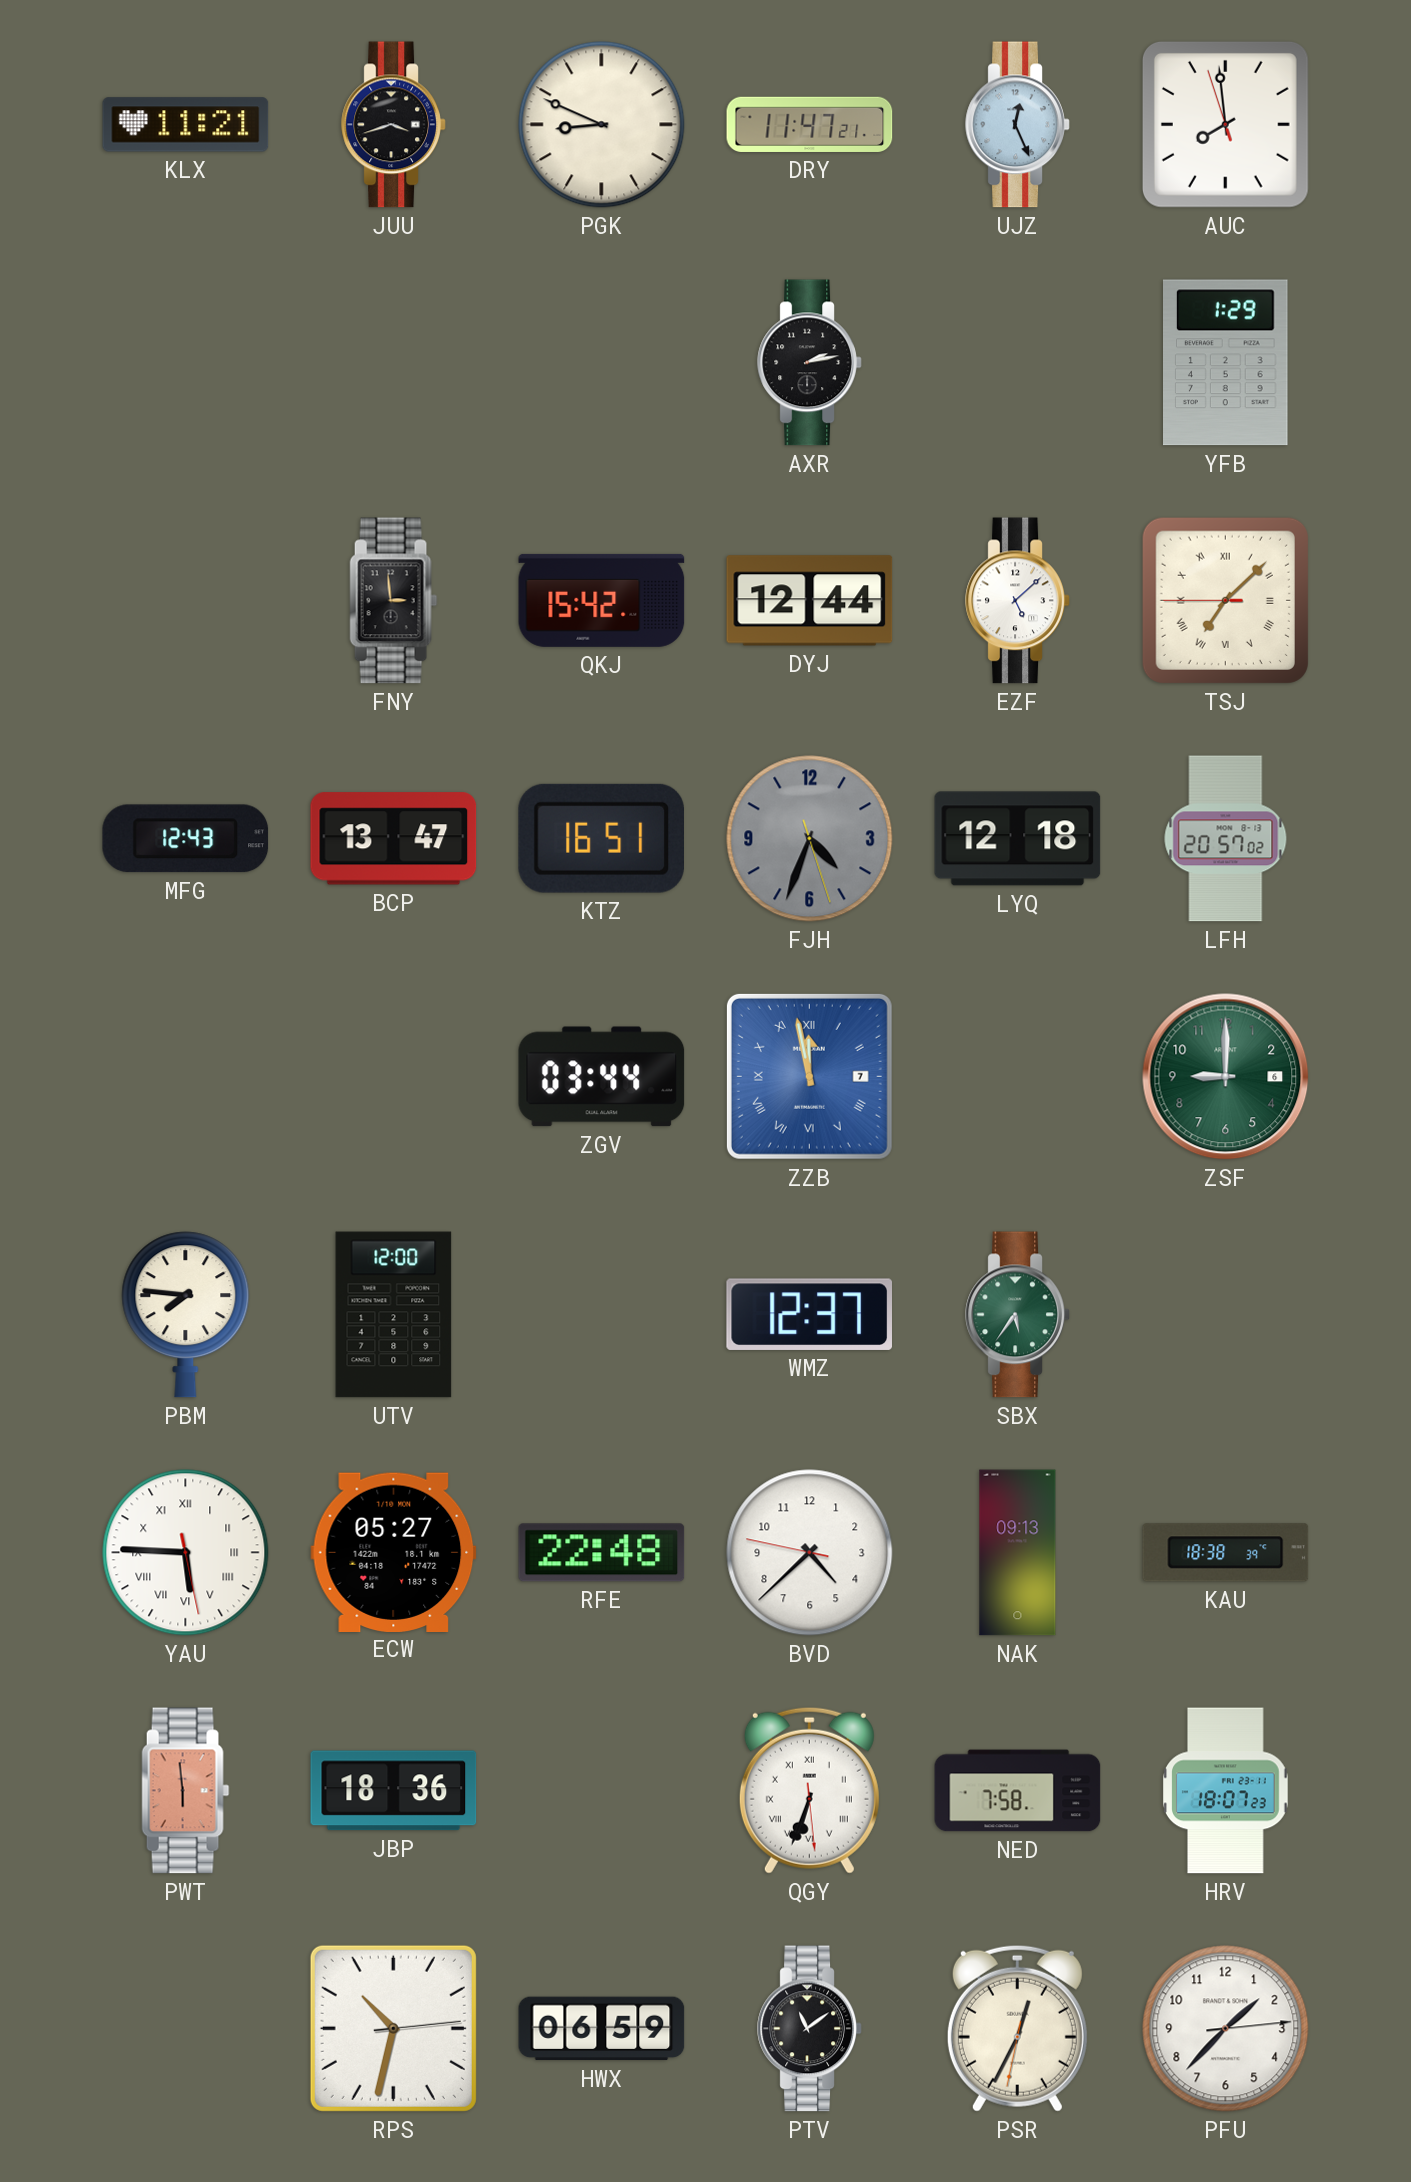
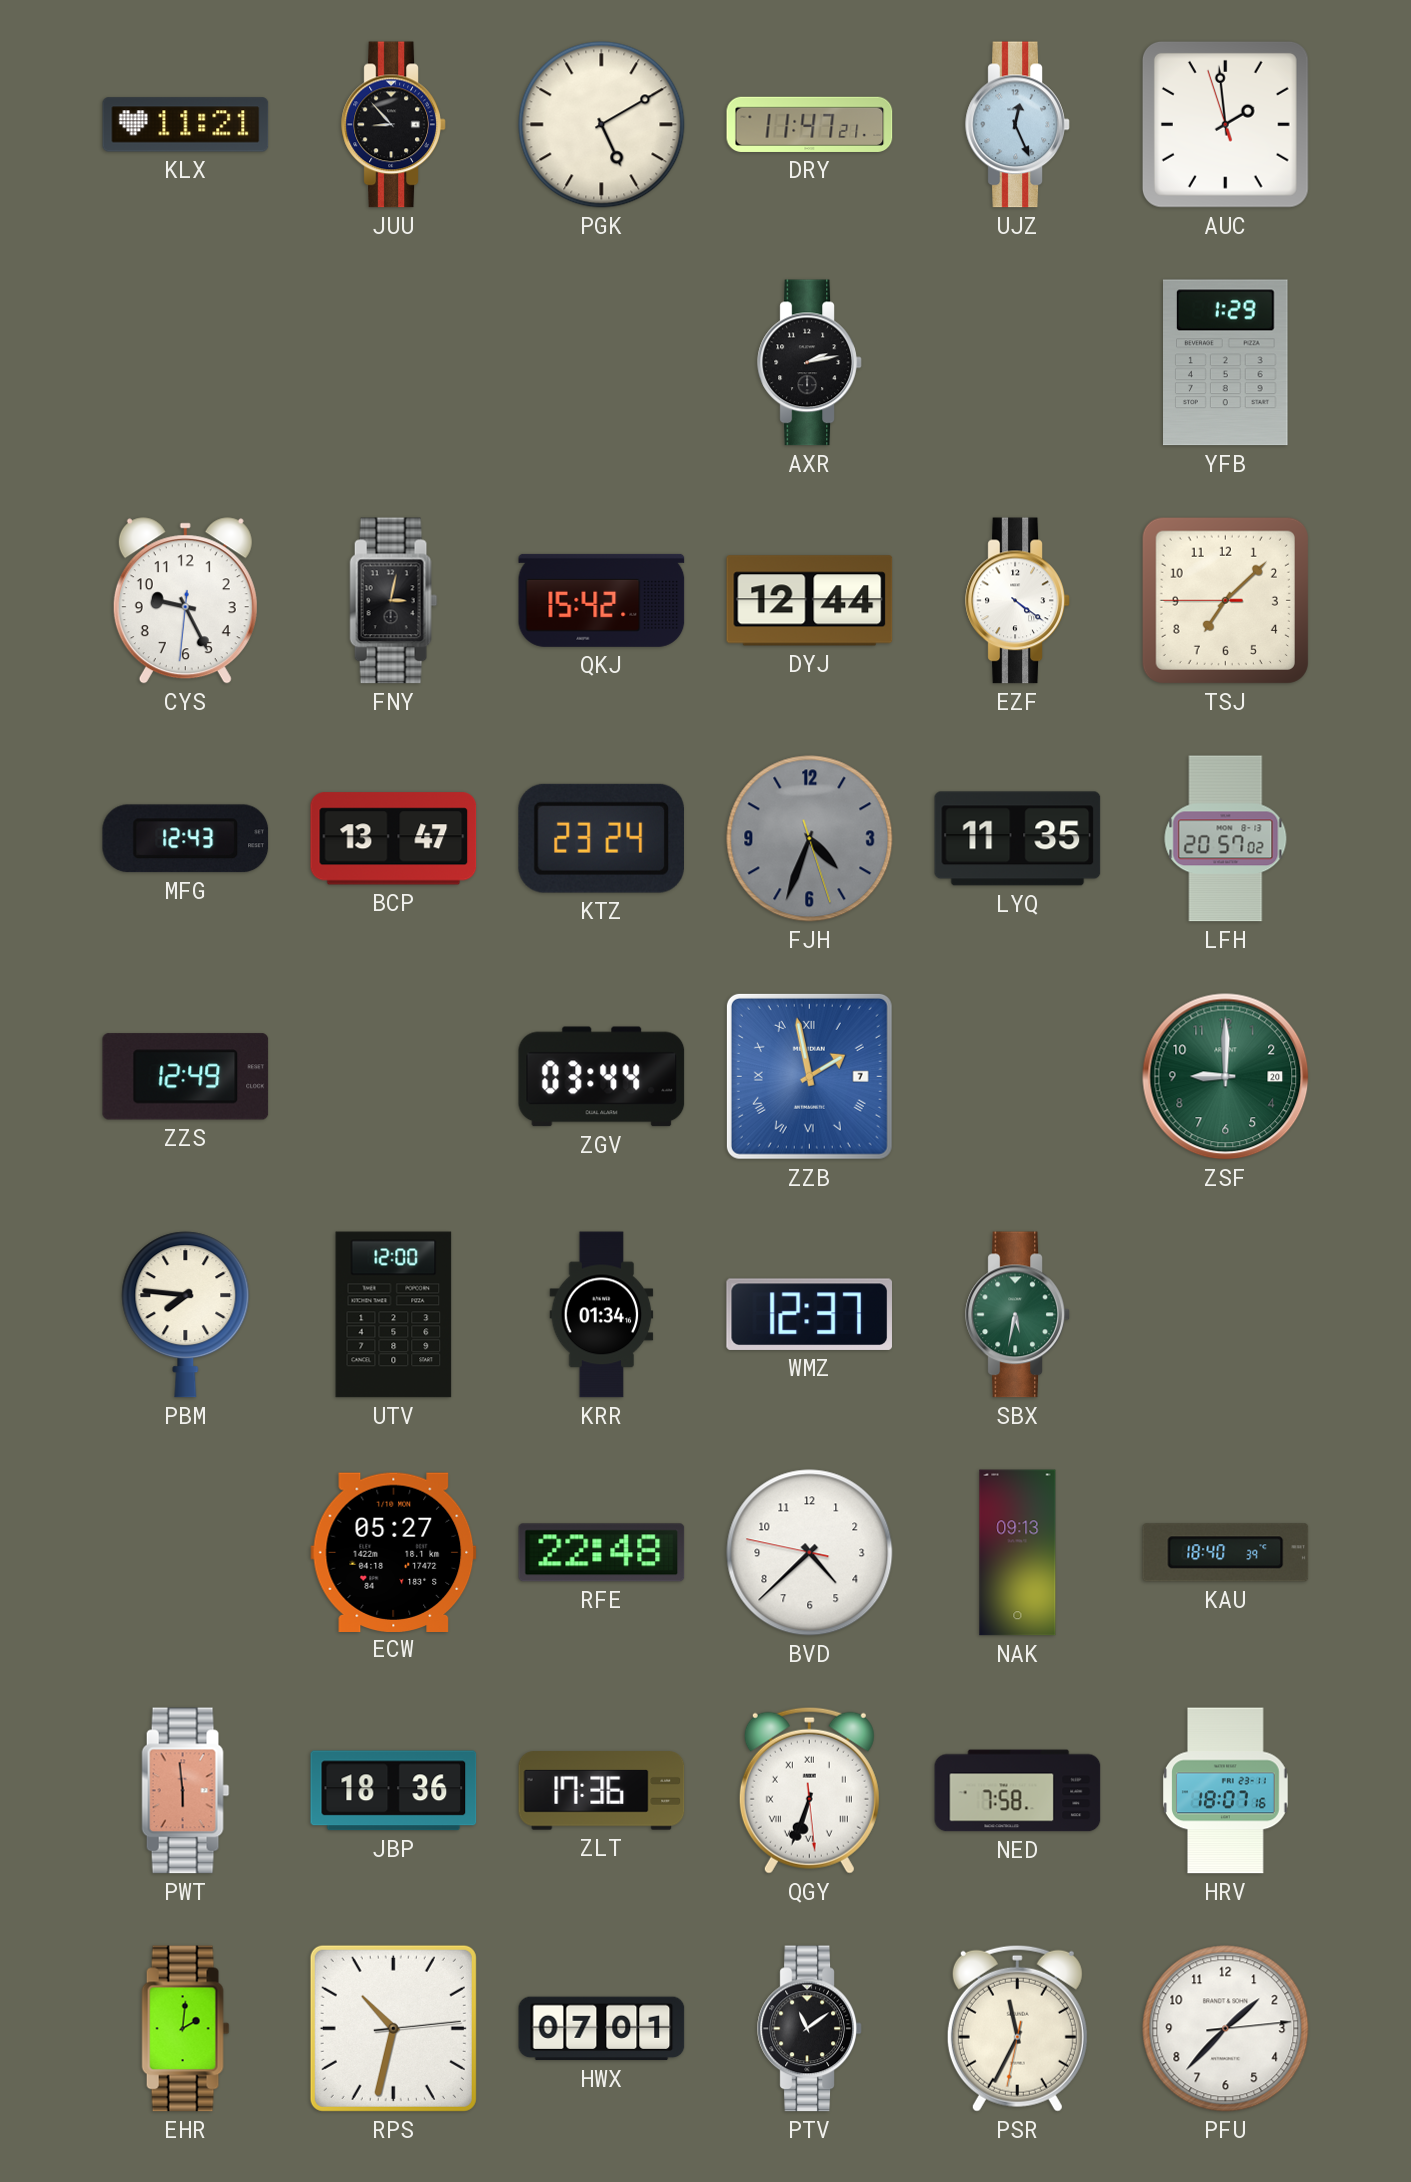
JUU: 3:42 -> 8:53
PGK: 8:49 -> 5:10
AUC: 7:58 -> 1:58
CYS: none -> 9:25
FNY: 2:59 -> 3:02
EZF: 5:08 -> 4:21
TSJ numerals: Roman -> Arabic
KTZ: 16:51 -> 23:24
LYQ: 12:18 -> 11:35
ZZS: none -> 12:49
ZZB: 11:58 -> 1:58
ZSF date: 6 -> 20
KRR: none -> 01:34
SBX: 5:36 -> 5:32
YAU: 5:45 -> none
KAU: 18:38 -> 18:40
ZLT: none -> 17:36
HRV: 18:07:23 -> 18:07:16
EHR: none -> 2:01
HWX: 06:59 -> 07:01
PSR: 12:34 -> 11:34
